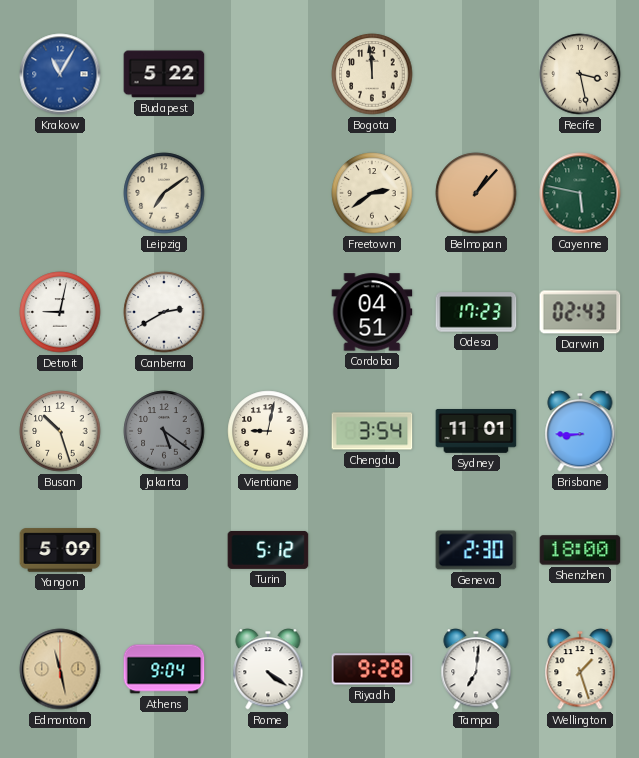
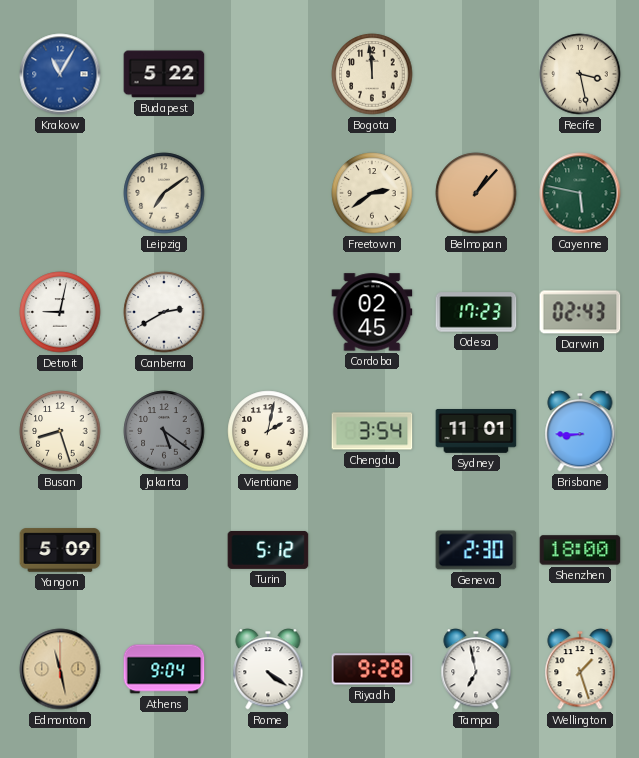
Cordoba: 04:51 -> 02:45
Busan: 10:27 -> 8:27
Vientiane: 9:02 -> 2:02
Tampa: 7:01 -> 6:58
